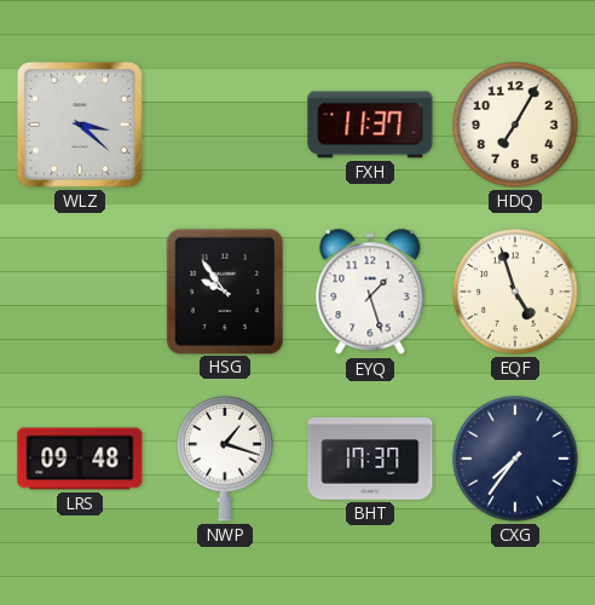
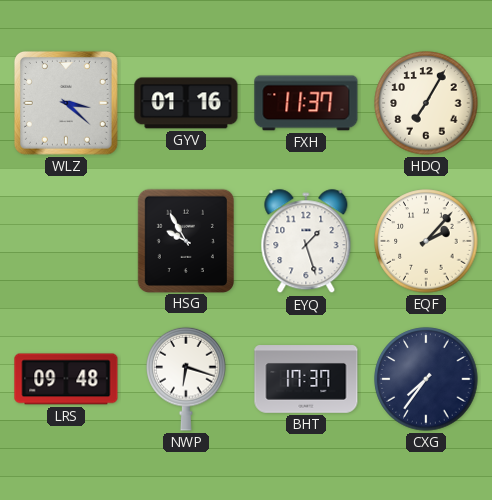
GYV: none -> 01:16
HSG: 9:54 -> 9:55
EQF: 4:57 -> 2:07
NWP: 1:18 -> 6:18
